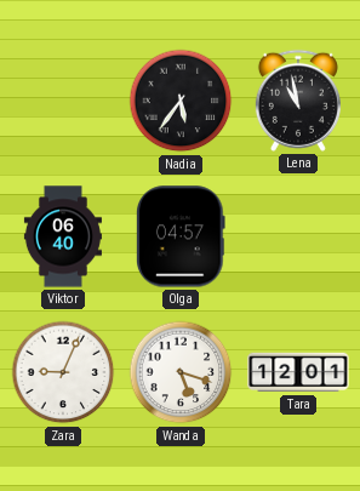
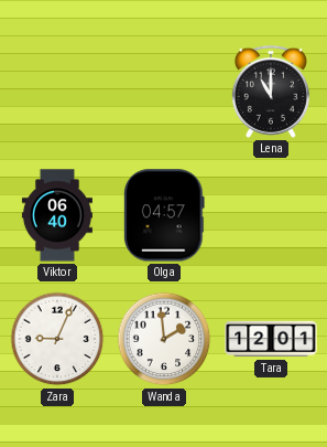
Nadia: 5:36 -> none
Lena: 10:58 -> 11:00
Wanda: 5:18 -> 1:59
